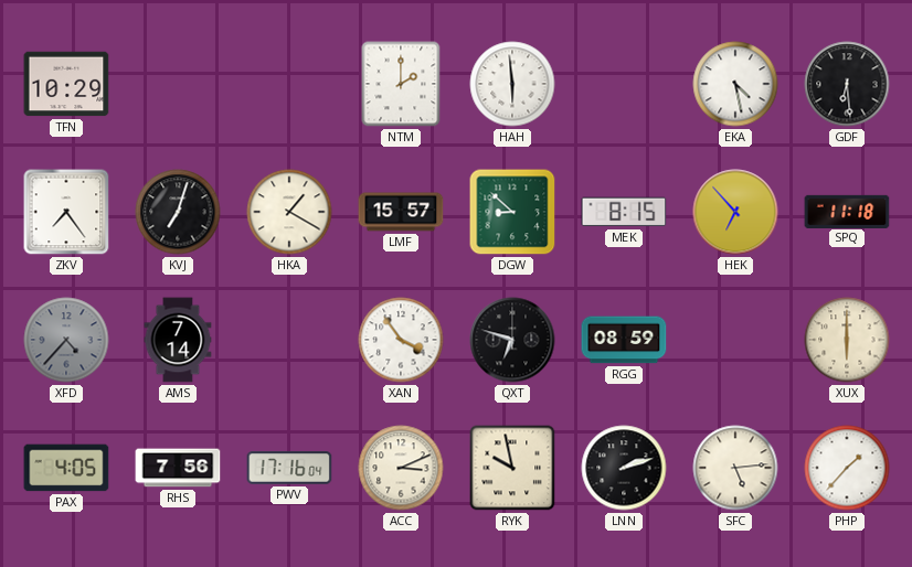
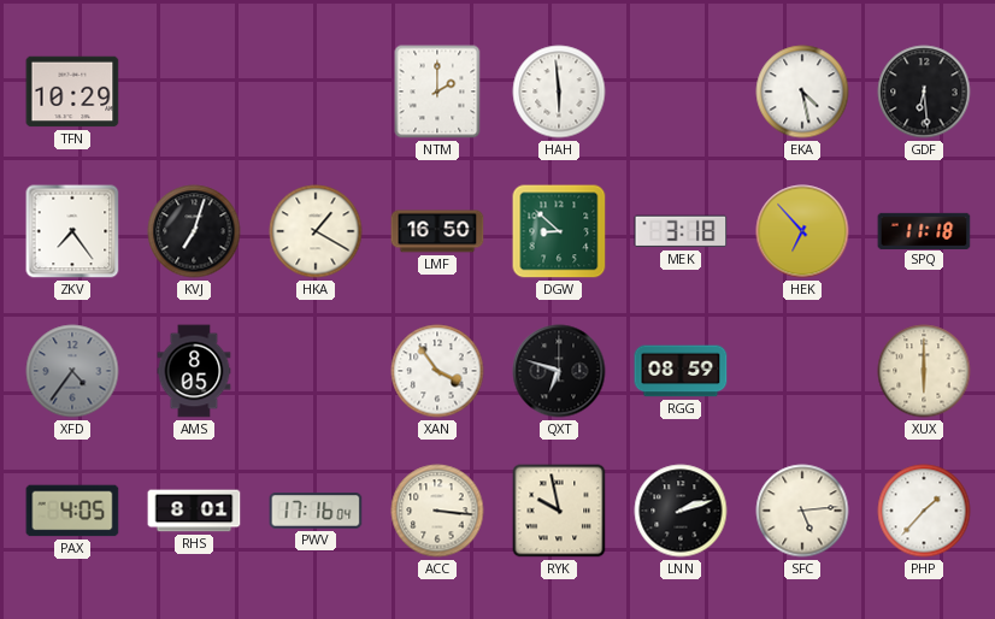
LMF: 15:57 -> 16:50
MEK: 8:15 -> 3:18
XFD: 4:37 -> 4:36
AMS: 7:14 -> 8:05
RHS: 7:56 -> 8:01
ACC: 3:11 -> 3:16
